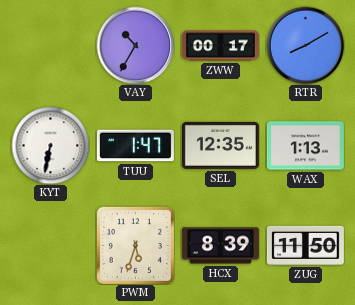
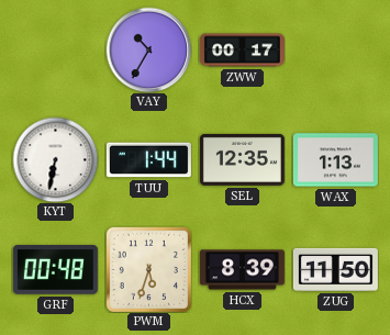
RTR: 8:10 -> none
TUU: 1:47 -> 1:44
GRF: none -> 00:48
